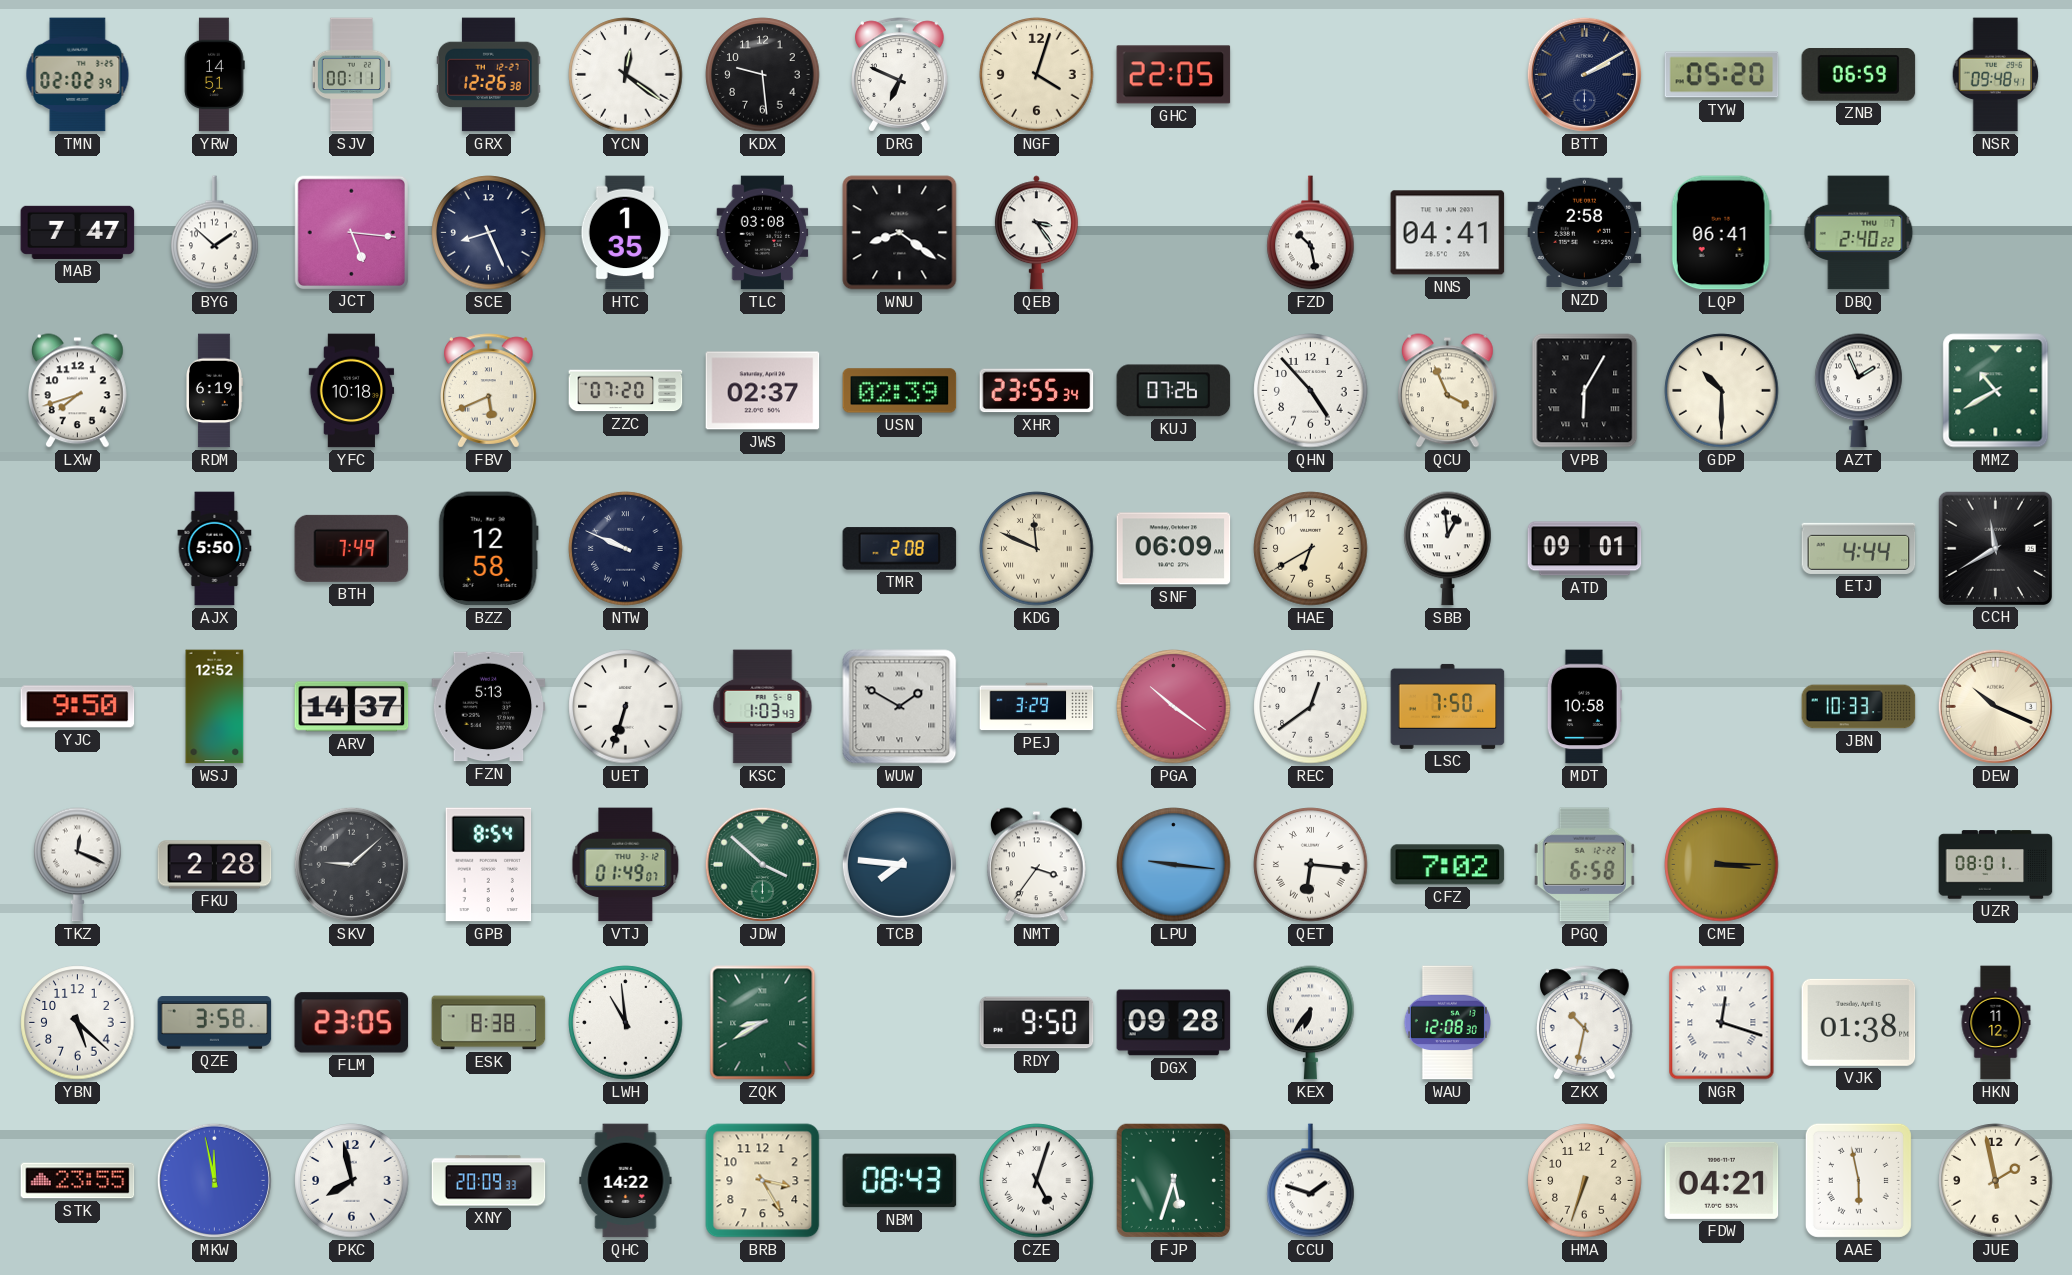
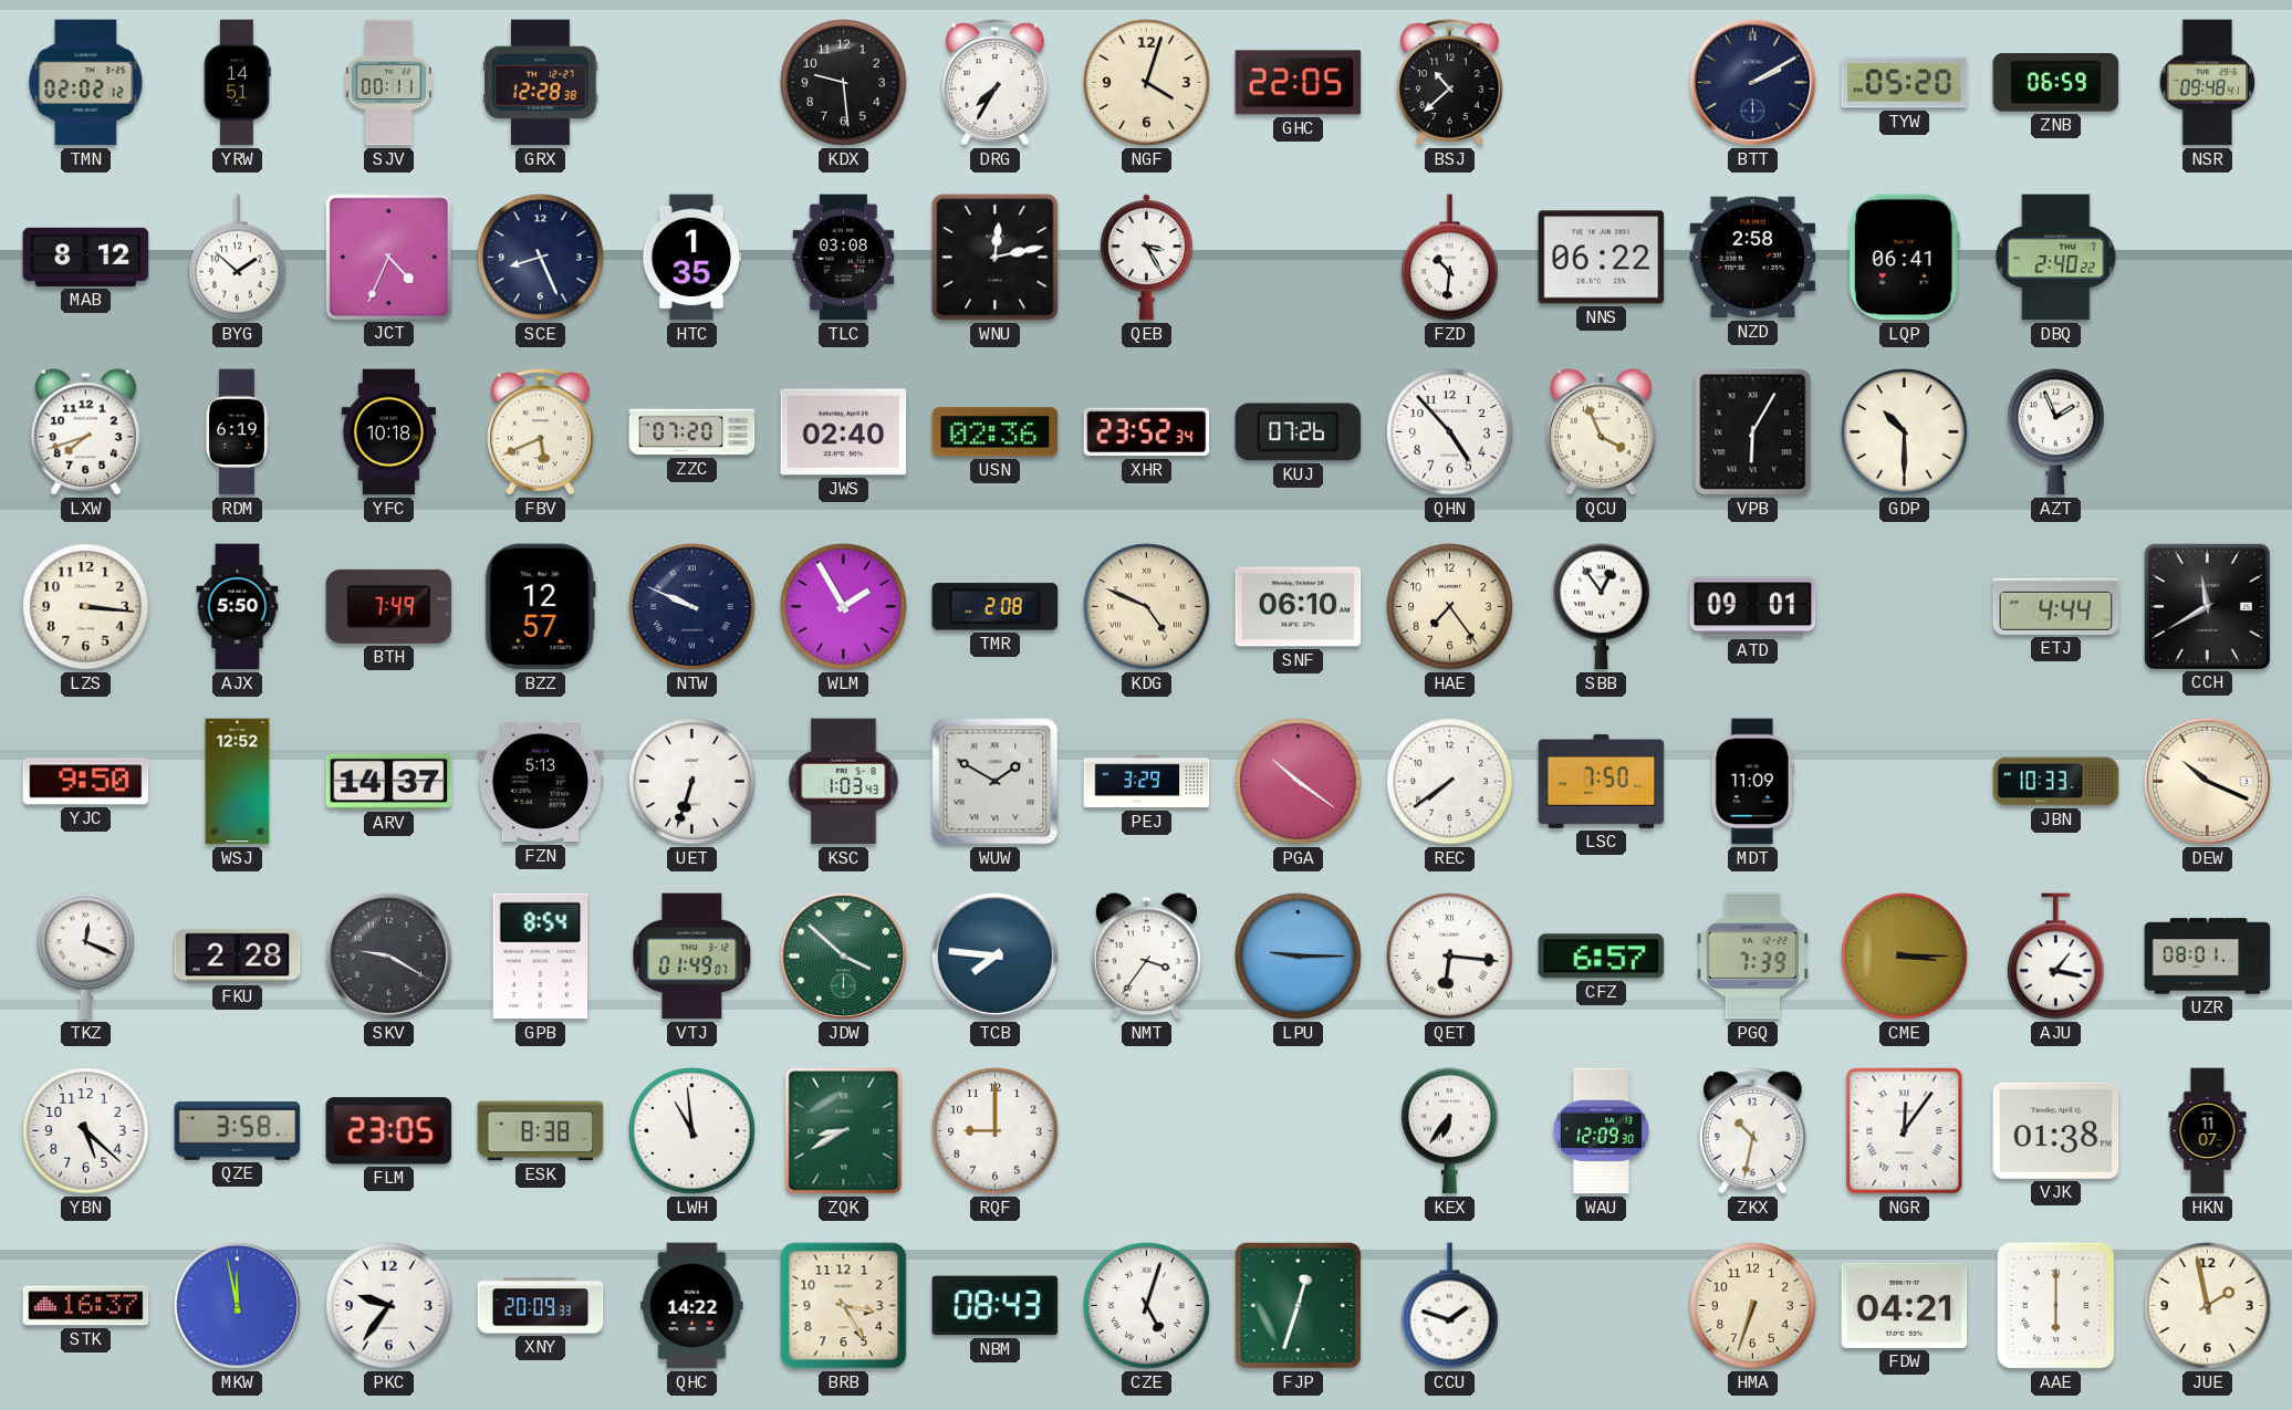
TMN: 02:02:39 -> 02:02:12
GRX: 12:26 -> 12:28
YCN: 12:21 -> none
DRG: 6:49 -> 7:35
BSJ: none -> 10:38
MAB: 7:47 -> 8:12
JCT: 5:16 -> 4:34
WNU: 8:21 -> 12:13
QEB: 3:24 -> 3:25
FZD: 10:28 -> 10:31
NNS: 04:41 -> 06:22
JWS: 02:37 -> 02:40
USN: 02:39 -> 02:36
XHR: 23:55 -> 23:52
MMZ: 10:40 -> none
LZS: none -> 3:16
BZZ: 12:58 -> 12:57
WLM: none -> 1:55
KDG: 11:49 -> 4:49
SNF: 06:09 -> 06:10
HAE: 6:40 -> 7:24
SBB: 12:59 -> 12:54
REC: 12:39 -> 7:39
MDT: 10:58 -> 11:09
SKV: 9:08 -> 9:20
LPU: 9:16 -> 9:15
CFZ: 7:02 -> 6:57
PGQ: 6:58 -> 7:39
AJU: none -> 1:17
RQF: none -> 9:00
RDY: 9:50 -> none
DGX: 09:28 -> none
WAU: 12:08 -> 12:09
NGR: 12:18 -> 12:06
HKN: 11:12 -> 11:07
STK: 23:55 -> 16:37
PKC: 7:58 -> 9:36
FJP: 5:33 -> 12:33
AAE: 5:58 -> 6:00
